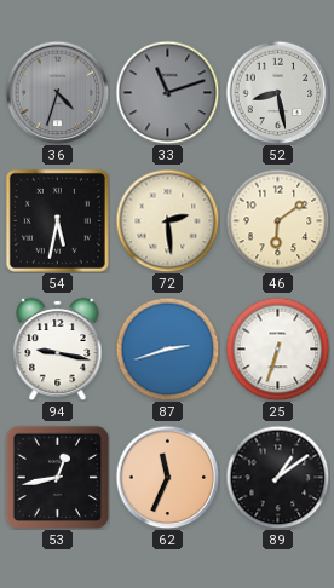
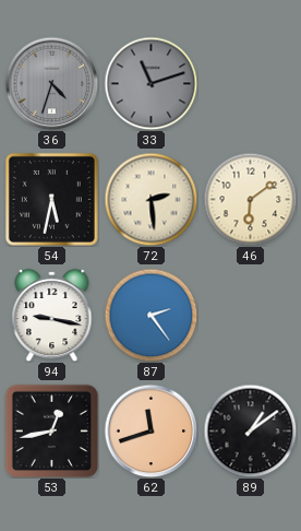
52: 8:28 -> none
87: 2:42 -> 2:24
25: 6:33 -> none
62: 11:34 -> 11:42
